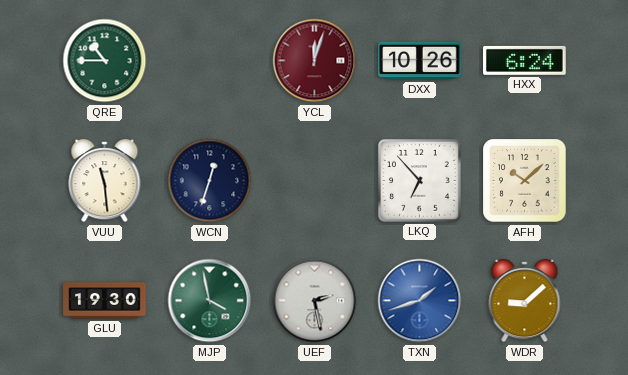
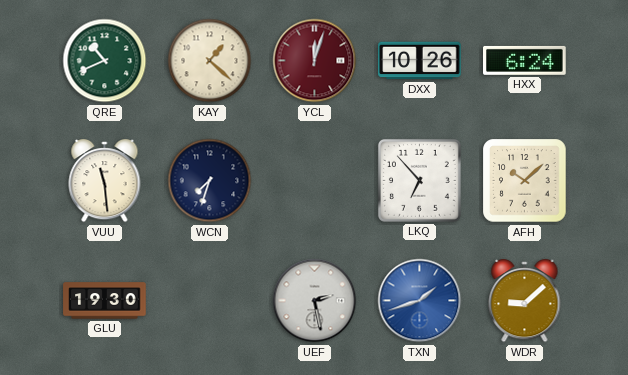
QRE: 10:45 -> 10:41
KAY: none -> 1:22
WCN: 12:33 -> 7:33
MJP: 3:58 -> none
